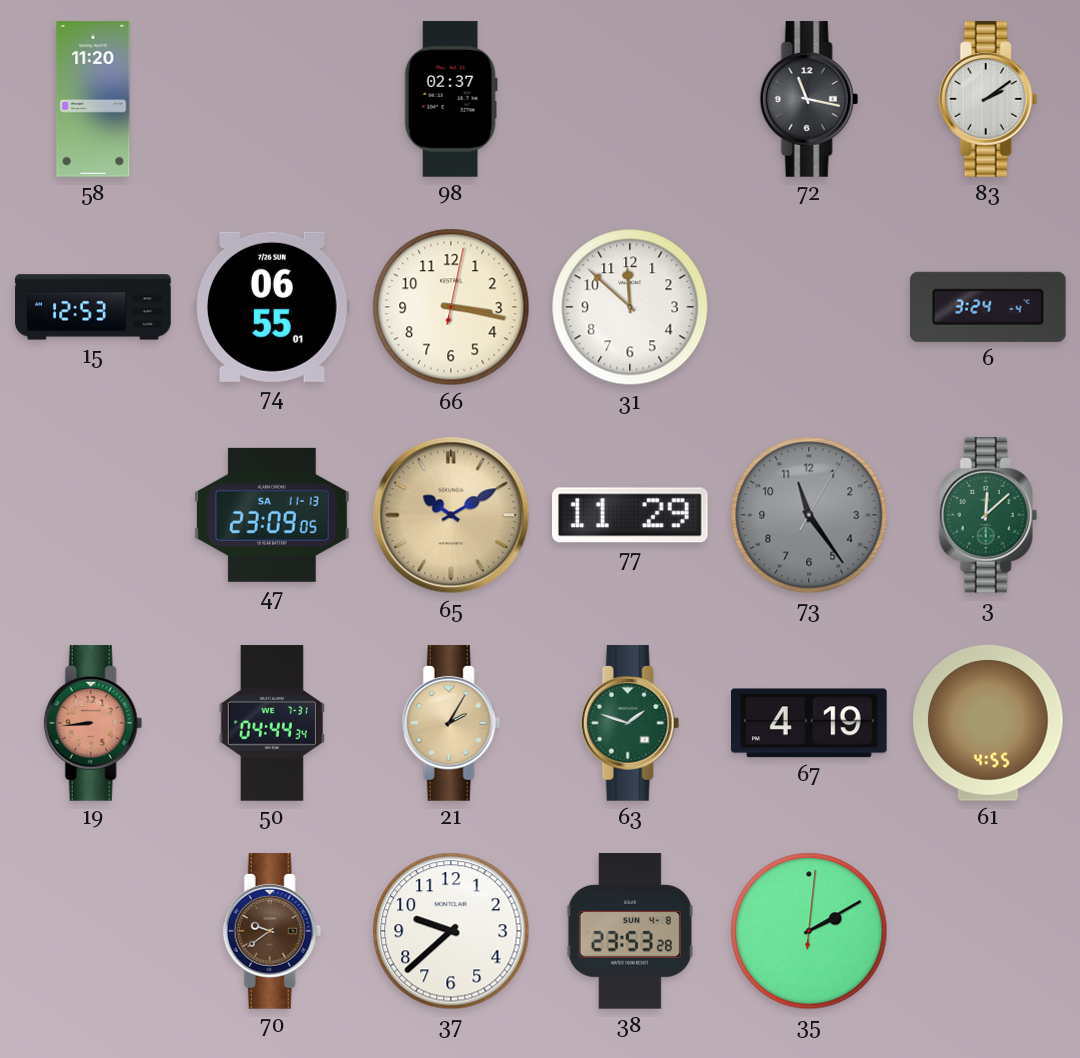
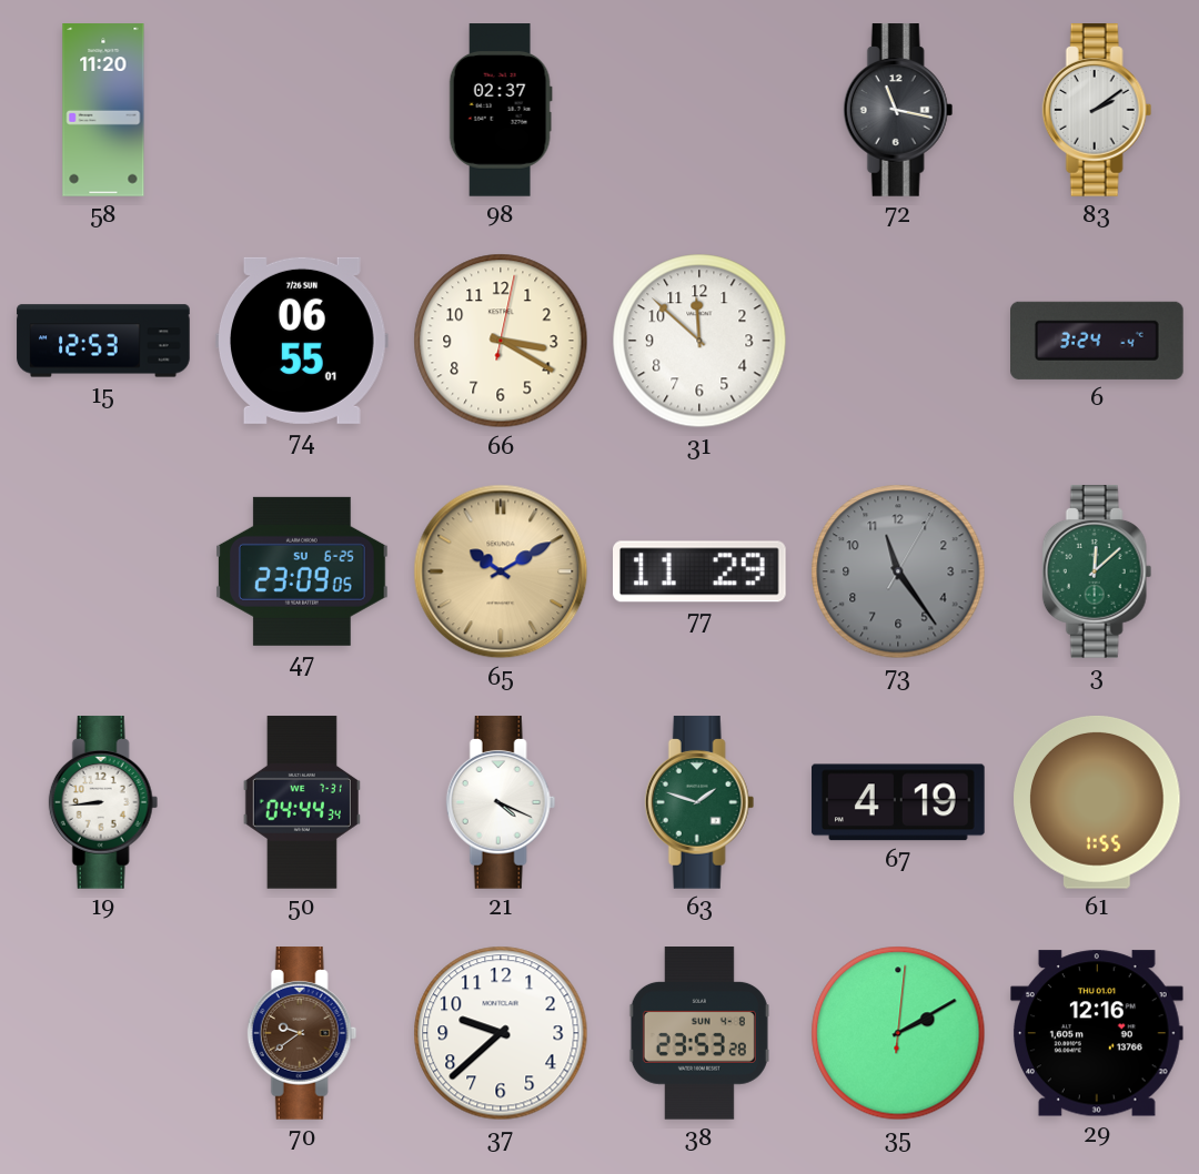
66: 3:17 -> 3:20
47 date: SA 11-13 -> SU 6-25
19 dial: salmon -> white
21: 2:05 -> 4:19
21 dial: champagne -> white
61: 4:55 -> 1:55
29: none -> 12:16
